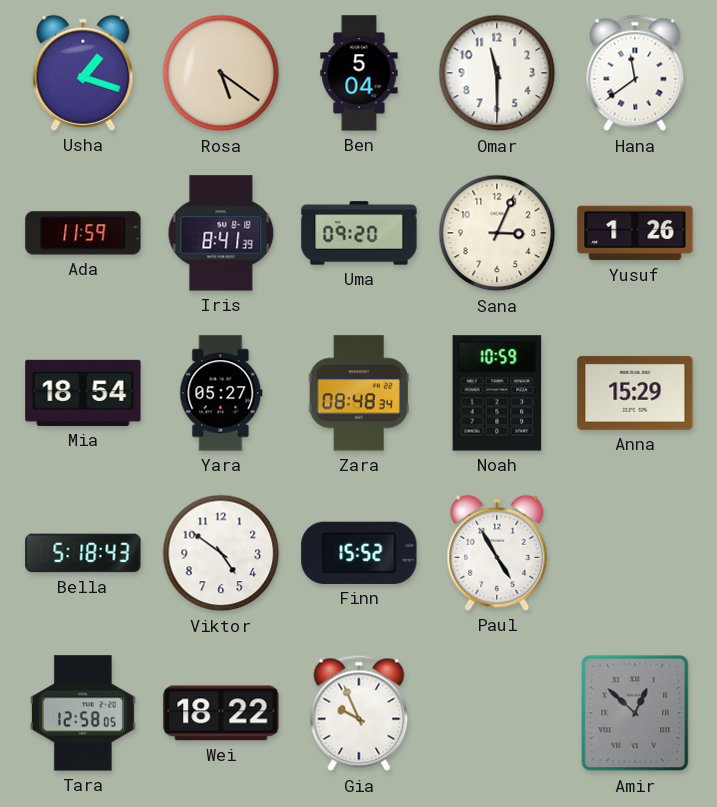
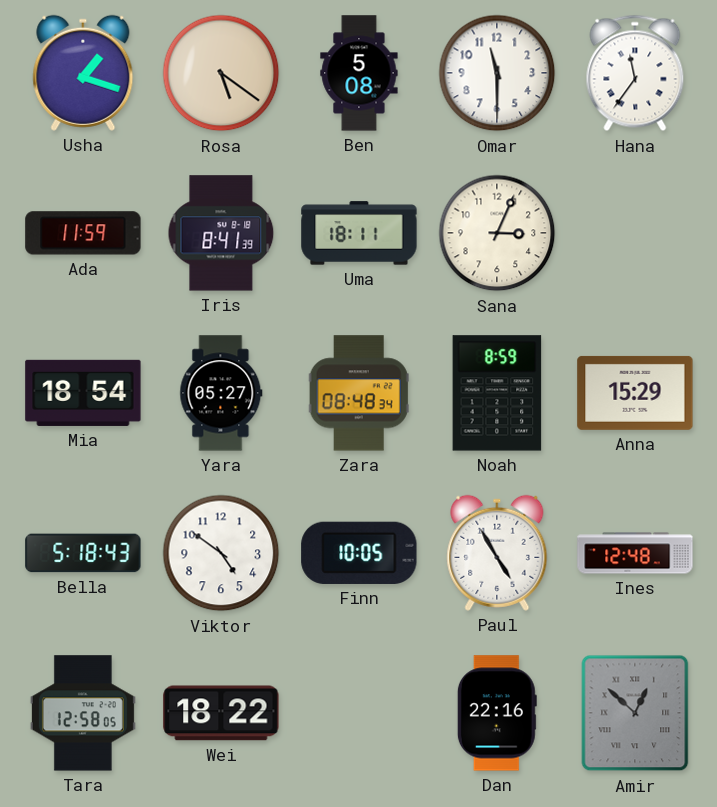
Ben: 5:04 -> 5:08
Hana: 11:39 -> 11:36
Uma: 09:20 -> 18:11
Yusuf: 1:26 -> none
Noah: 10:59 -> 8:59
Finn: 15:52 -> 10:05
Ines: none -> 12:48
Gia: 9:56 -> none
Dan: none -> 22:16
